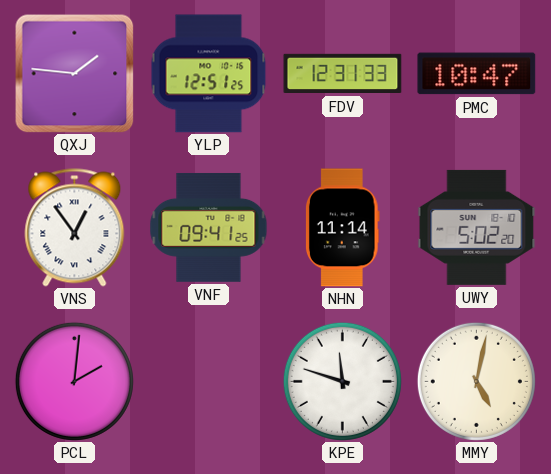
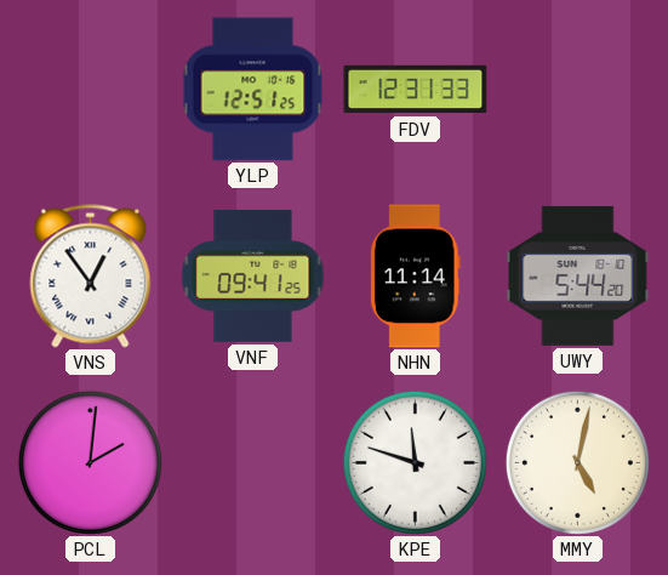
QXJ: 1:46 -> none
PMC: 10:47 -> none
UWY: 5:02 -> 5:44
